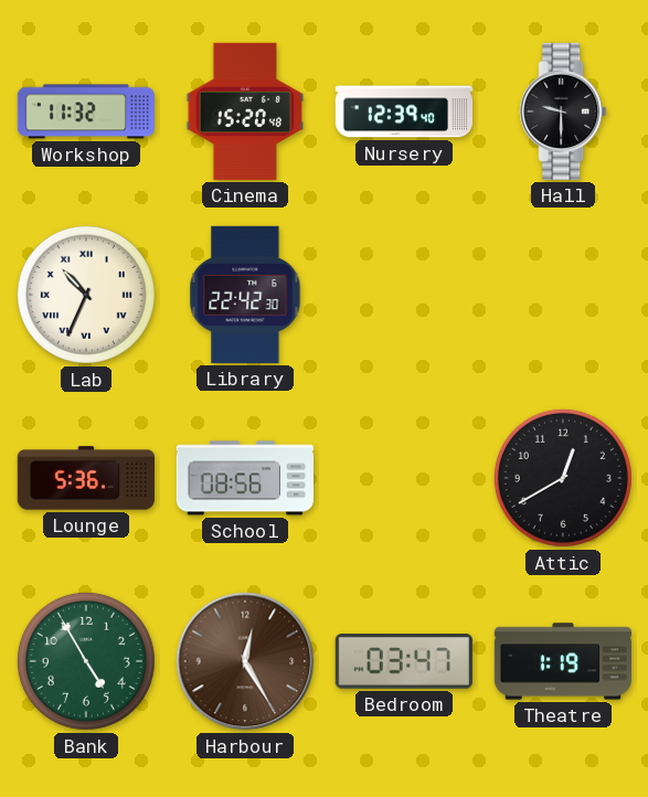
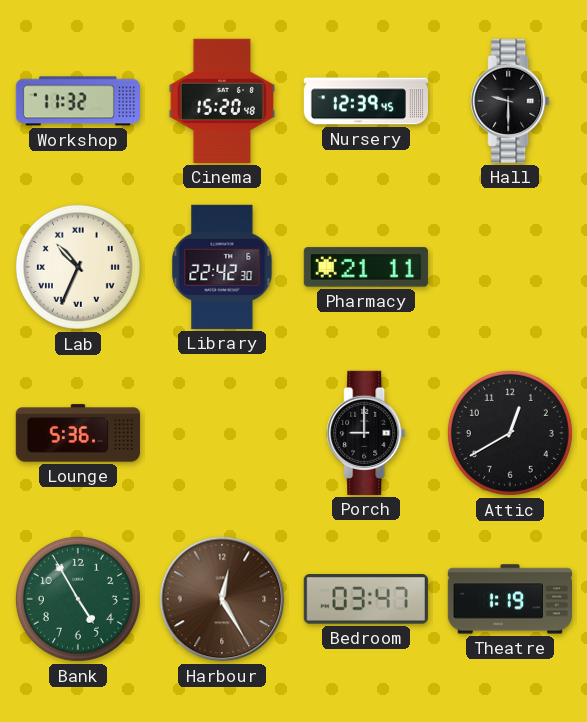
Nursery: 12:39:40 -> 12:39:45
Pharmacy: none -> 21:11
School: 08:56 -> none
Porch: none -> 9:00
